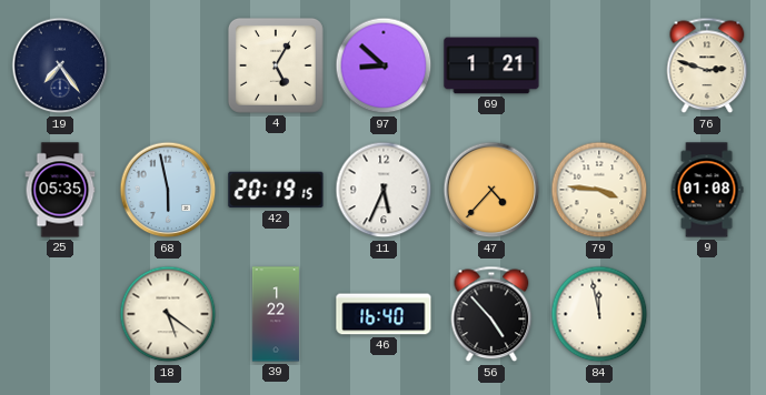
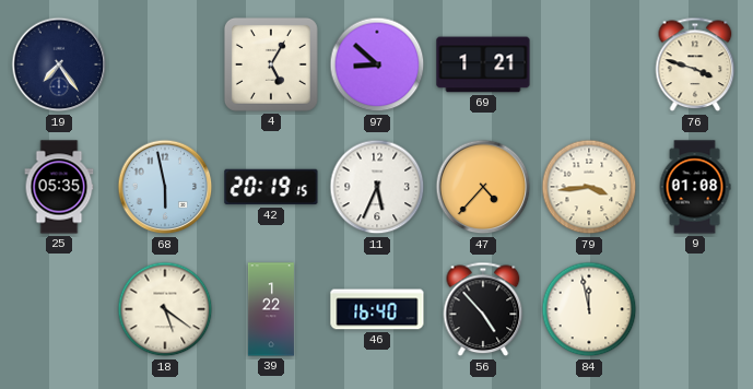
76: 2:48 -> 3:48
79: 3:46 -> 3:44
